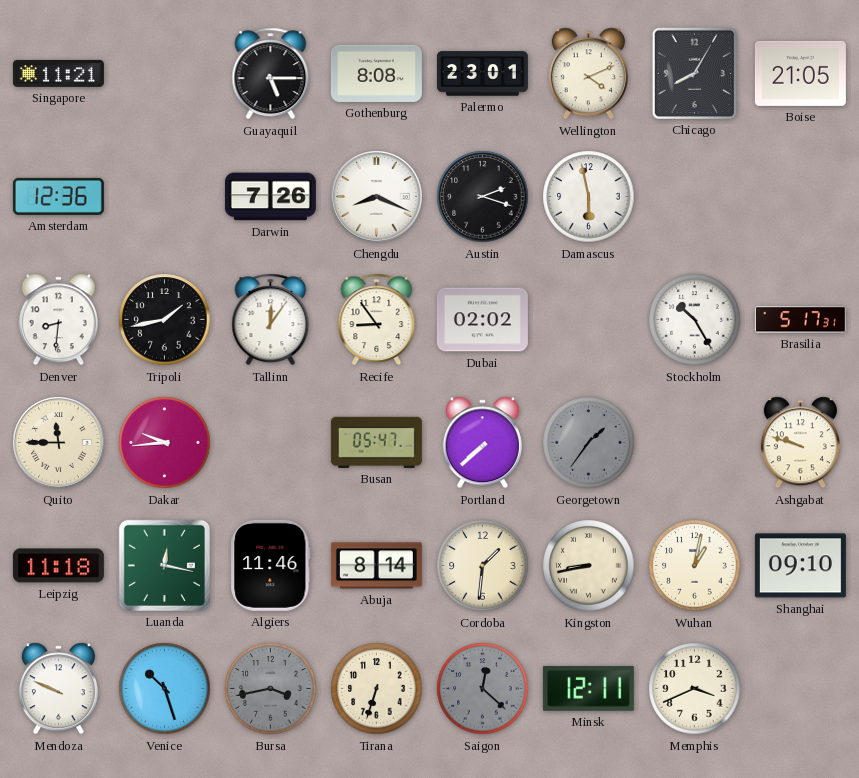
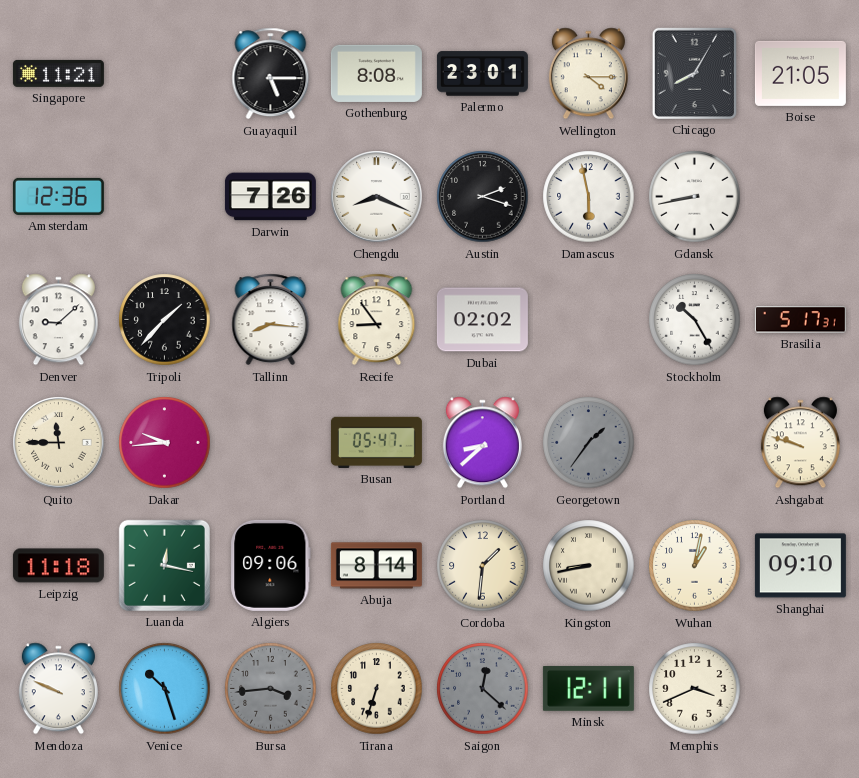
Wellington: 4:11 -> 4:15
Gdansk: none -> 8:43
Denver: 8:31 -> 9:08
Tripoli: 1:43 -> 1:37
Tallinn: 12:06 -> 8:16
Portland: 7:38 -> 8:38
Algiers: 11:46 -> 09:06
Bursa: 3:43 -> 3:44
